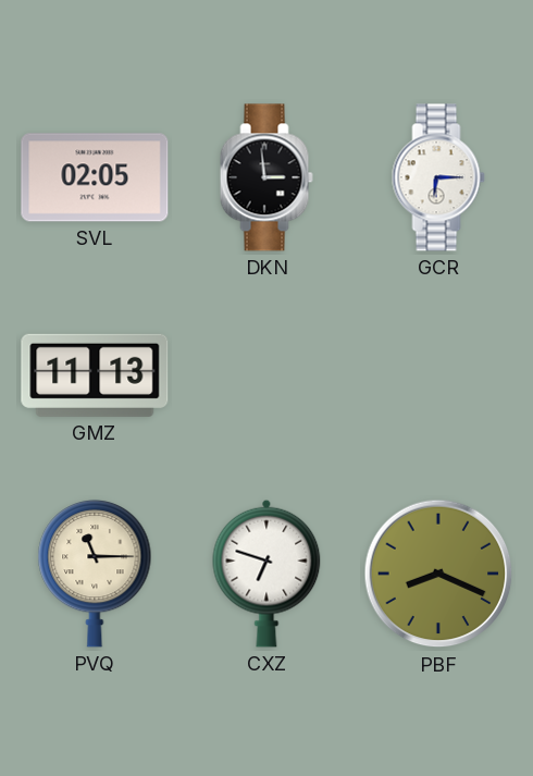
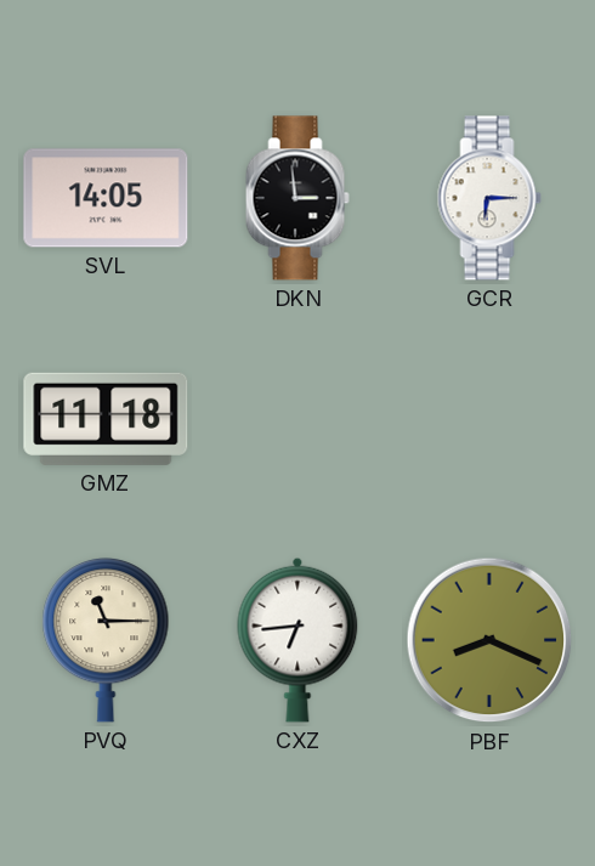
SVL: 02:05 -> 14:05
GMZ: 11:13 -> 11:18
CXZ: 6:48 -> 6:44
